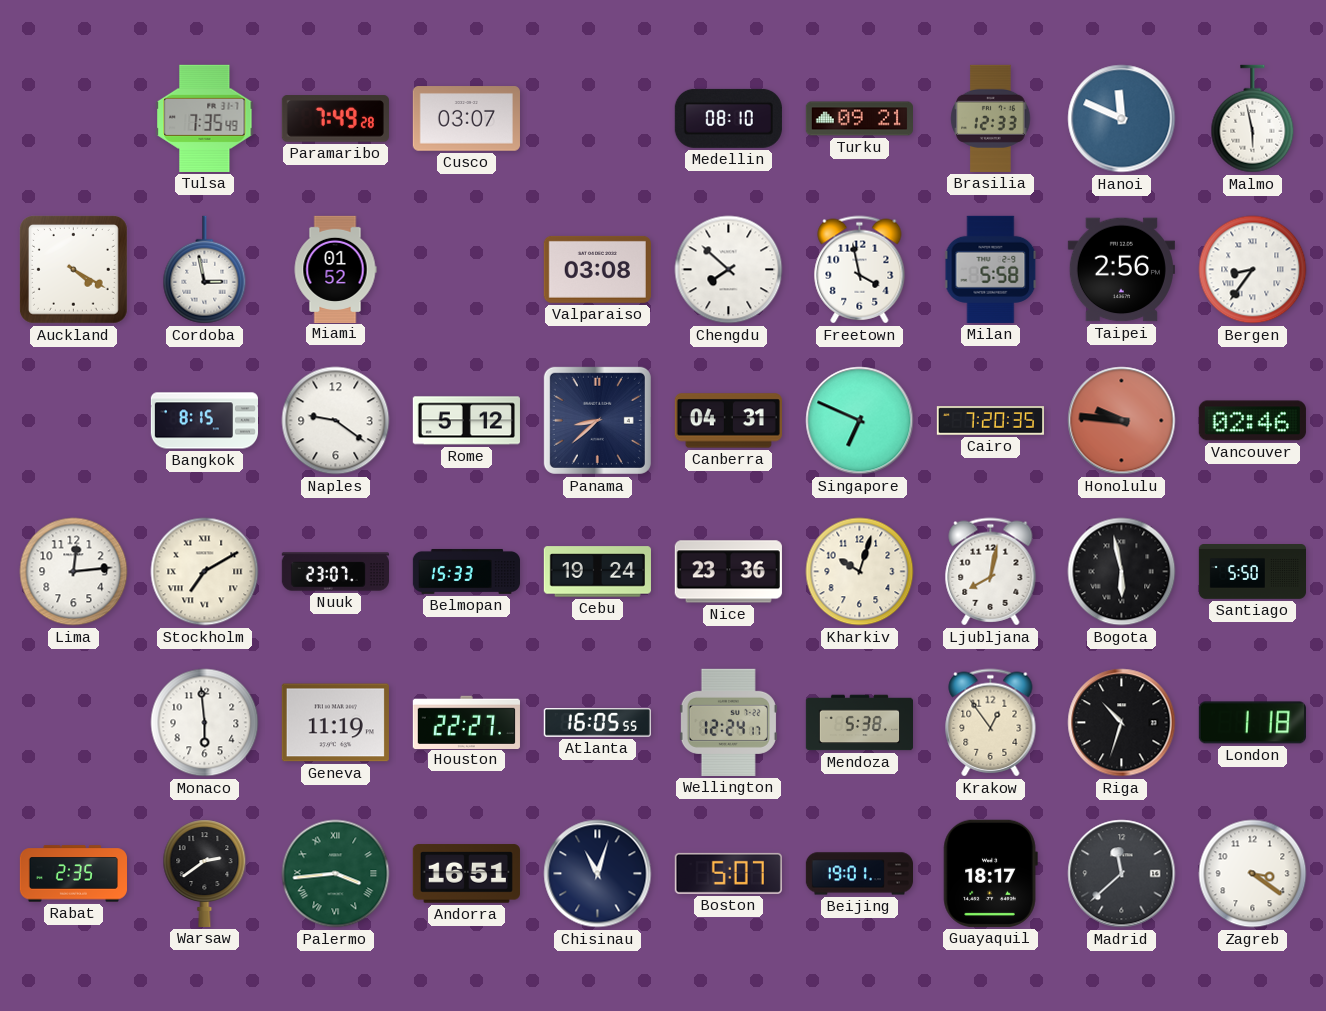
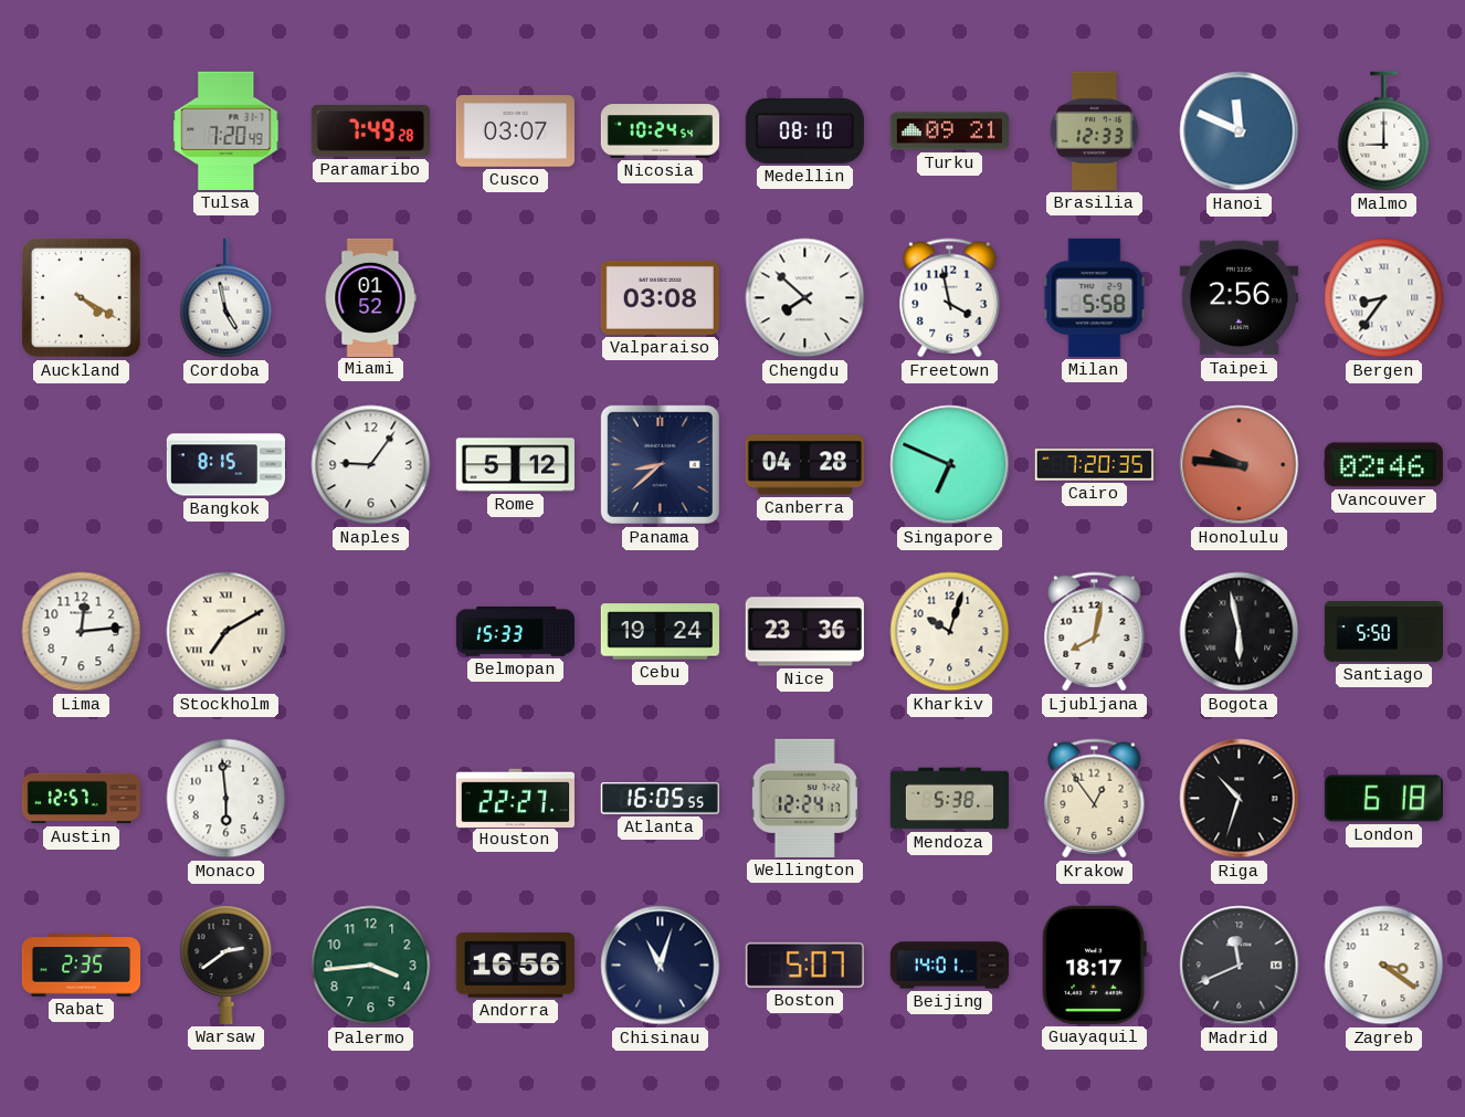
Tulsa: 7:35 -> 7:20
Nicosia: none -> 10:24
Malmo: 5:58 -> 9:00
Cordoba: 2:58 -> 4:58
Naples: 9:21 -> 9:06
Canberra: 04:31 -> 04:28
Nuuk: 23:07 -> none
Austin: none -> 12:57
Geneva: 11:19 -> none
London: 1:18 -> 6:18
Palermo numerals: Roman -> Arabic
Andorra: 16:51 -> 16:56
Beijing: 19:01 -> 14:01
Madrid: 11:38 -> 11:41
